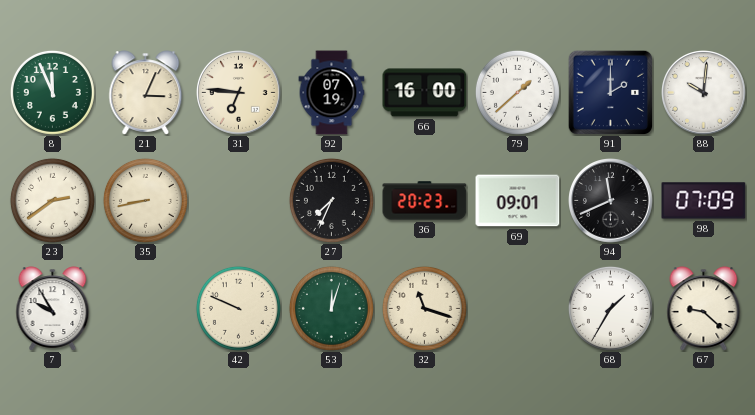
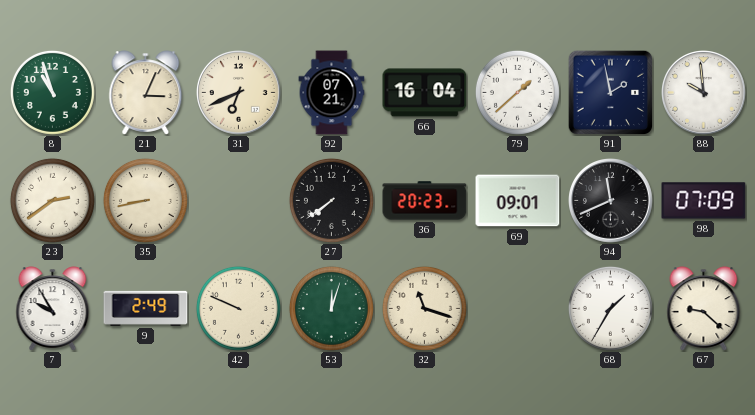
8: 11:56 -> 10:57
31: 6:46 -> 6:41
92: 07:19 -> 07:21
66: 16:00 -> 16:04
91: 2:00 -> 1:58
88: 10:01 -> 9:59
27: 7:34 -> 7:39
9: none -> 2:49
